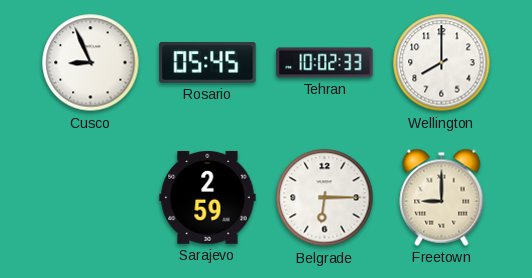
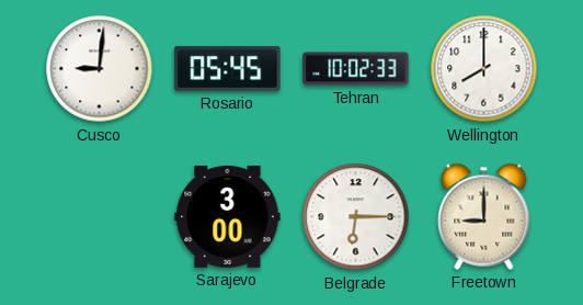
Cusco: 8:56 -> 9:01
Sarajevo: 2:59 -> 3:00
